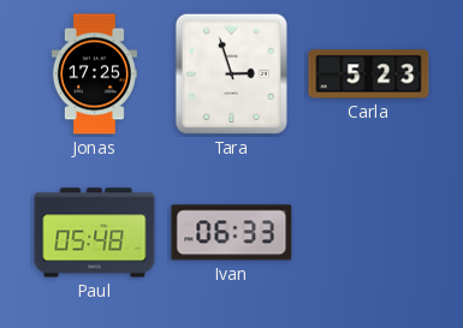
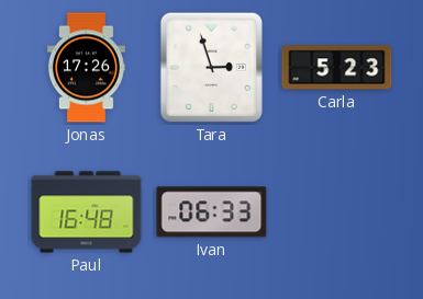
Jonas: 17:25 -> 17:26
Paul: 05:48 -> 16:48
